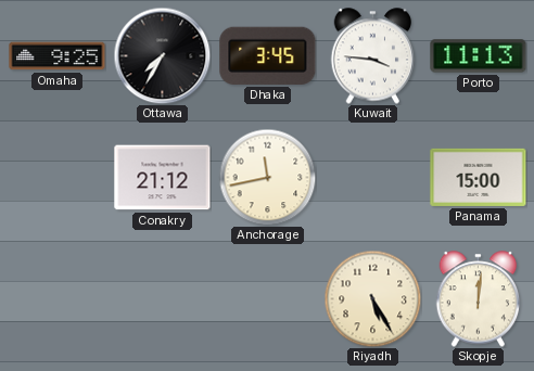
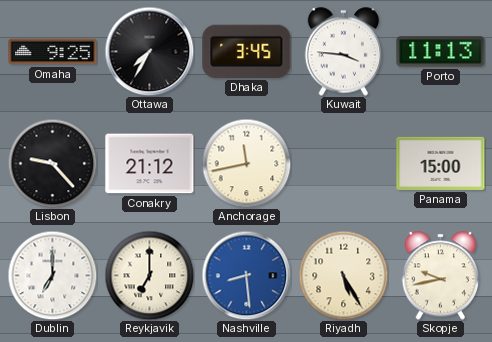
Lisbon: none -> 9:23
Dublin: none -> 7:00
Reykjavik: none -> 7:00
Nashville: none -> 8:29
Skopje: 12:01 -> 9:43
